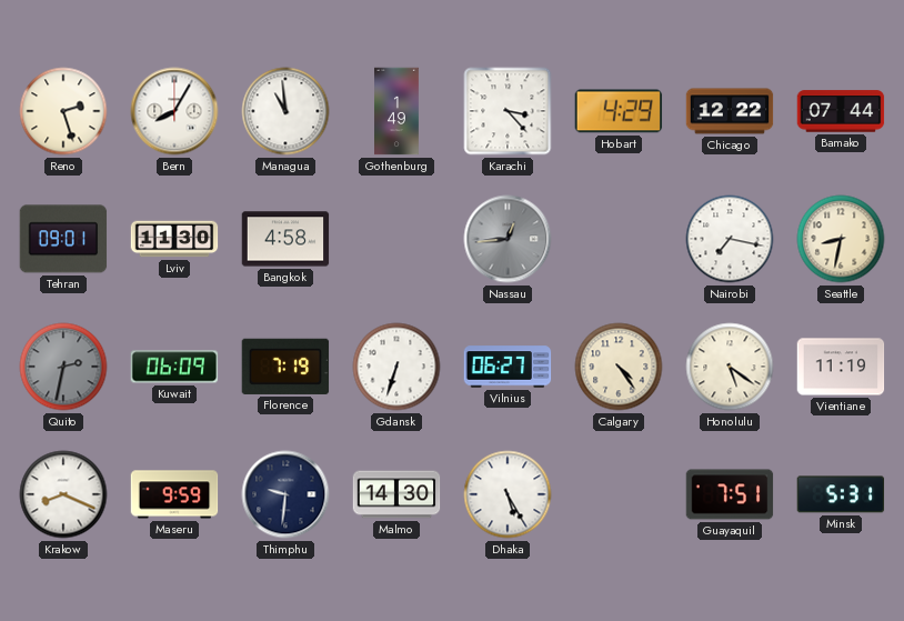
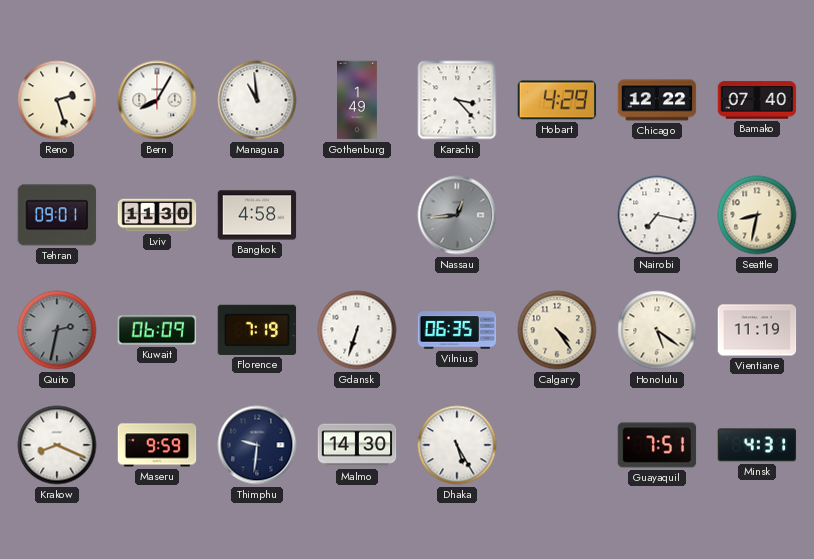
Bamako: 07:44 -> 07:40
Vilnius: 06:27 -> 06:35
Minsk: 5:31 -> 4:31
